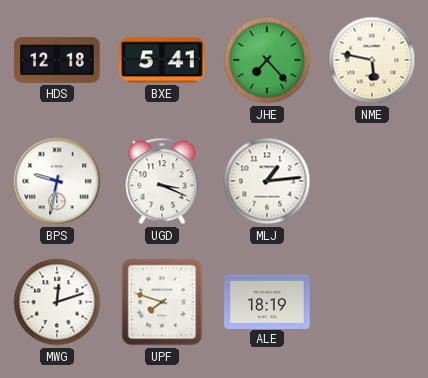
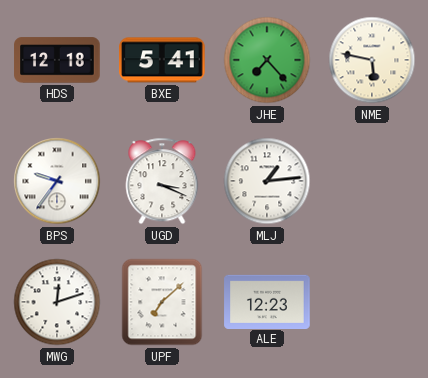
BPS: 9:32 -> 9:36
UPF: 7:48 -> 7:08
ALE: 18:19 -> 12:23
